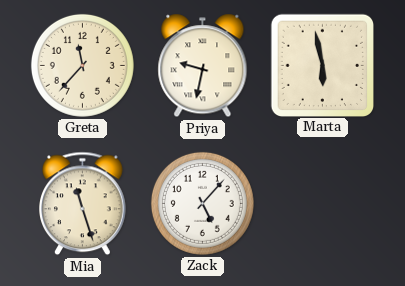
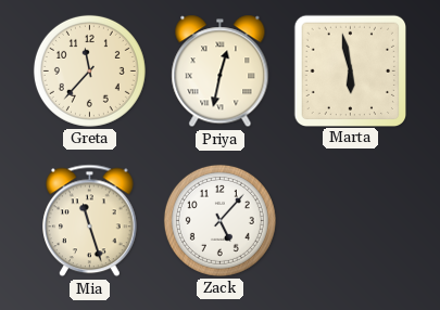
Priya: 9:32 -> 12:32
